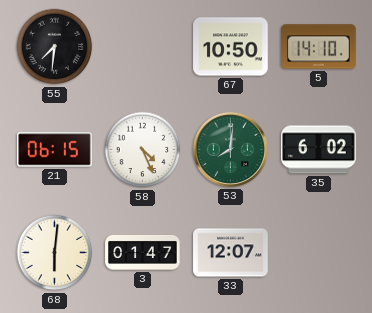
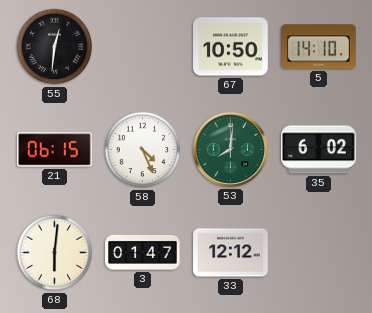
55: 7:31 -> 12:31
33: 12:07 -> 12:12
